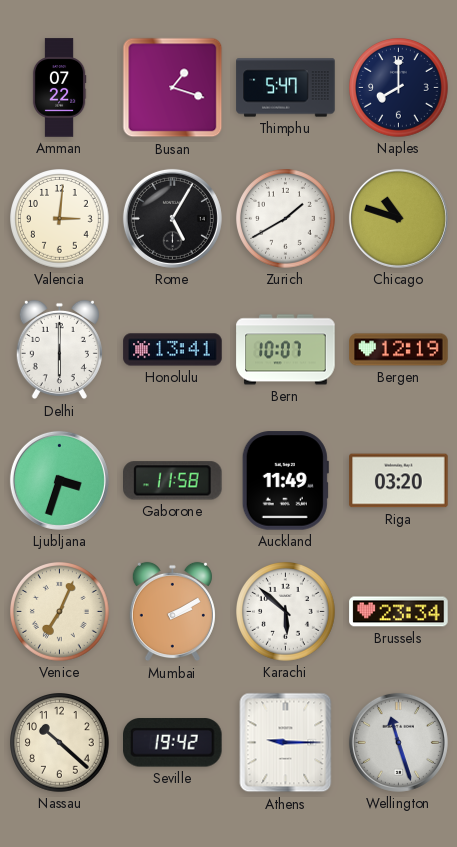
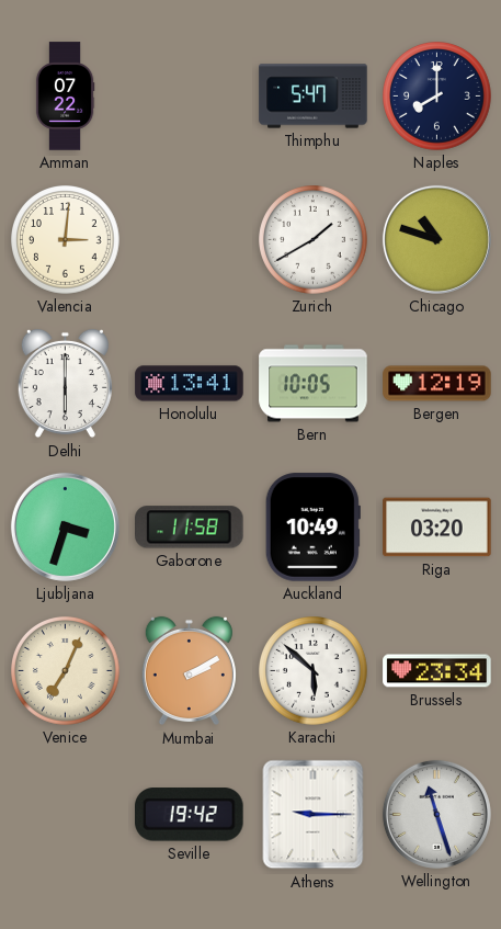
Busan: 1:18 -> none
Rome: 5:05 -> none
Bern: 10:07 -> 10:05
Auckland: 11:49 -> 10:49
Nassau: 10:22 -> none
